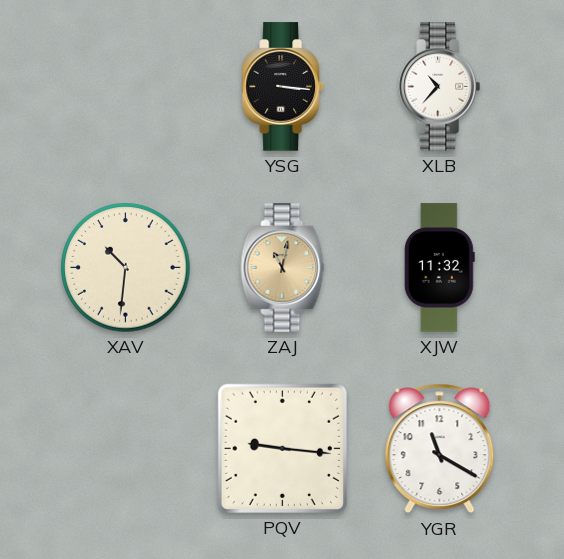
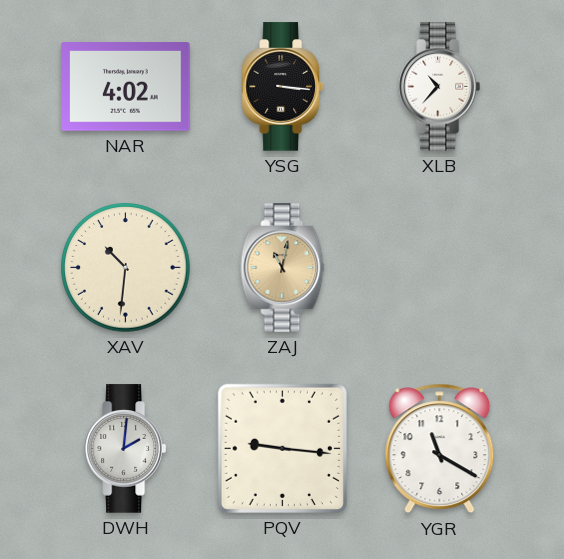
NAR: none -> 4:02
XJW: 11:32 -> none
DWH: none -> 2:01
